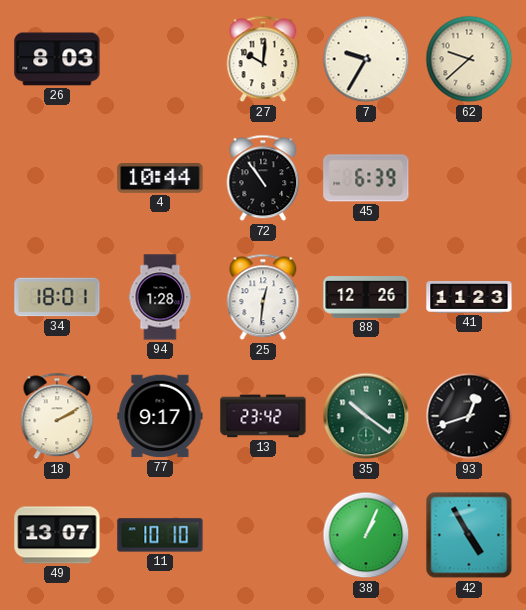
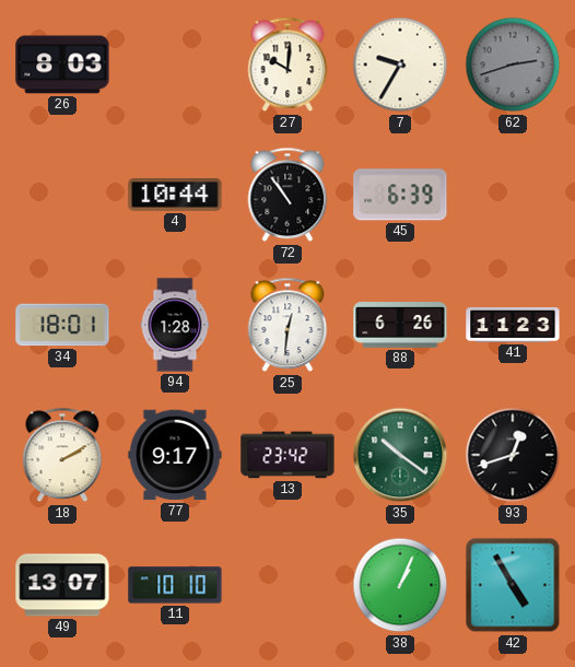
62: 9:38 -> 2:42
62 dial: cream -> grey
88: 12:26 -> 6:26
